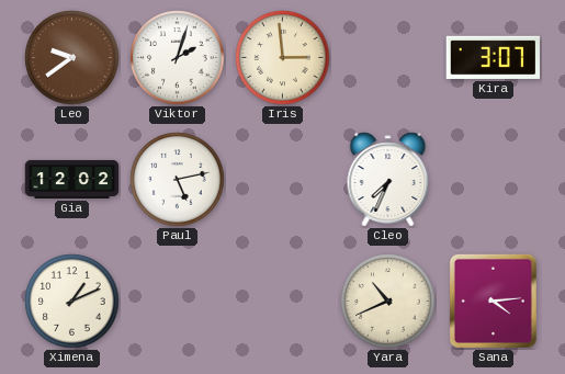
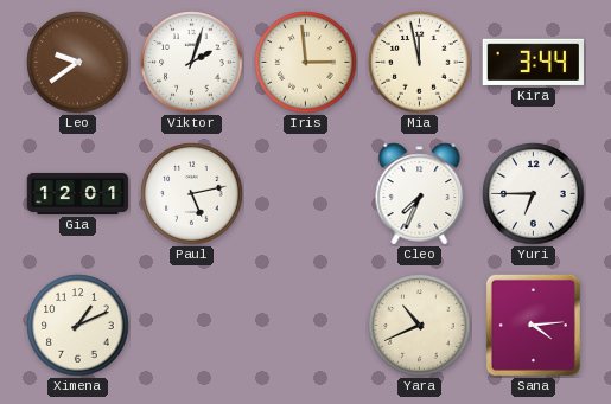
Mia: none -> 11:58
Kira: 3:07 -> 3:44
Gia: 12:02 -> 12:01
Yuri: none -> 6:45
